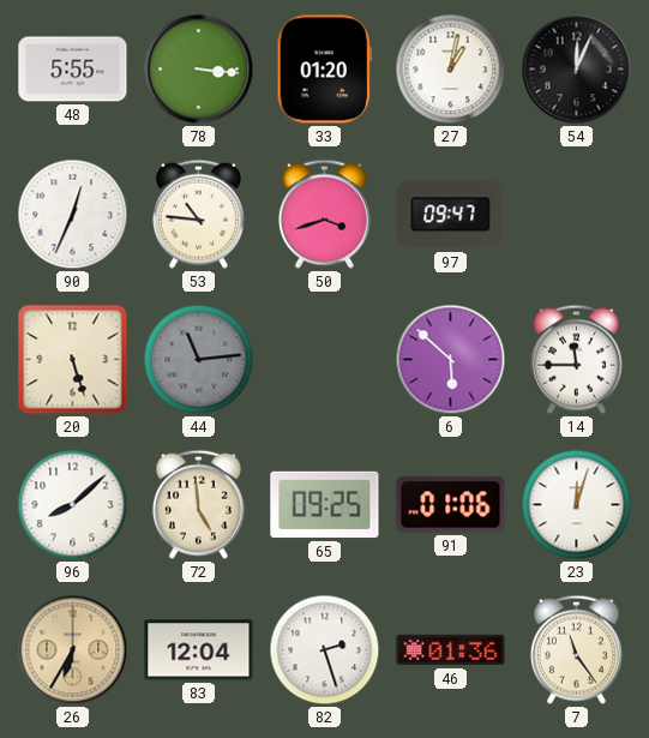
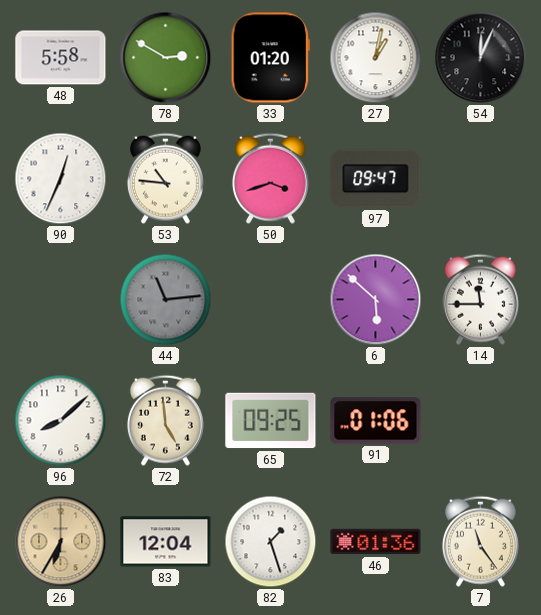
48: 5:55 -> 5:58
78: 3:16 -> 2:50
20: 5:27 -> none
23: 12:03 -> none
82: 2:27 -> 1:27
